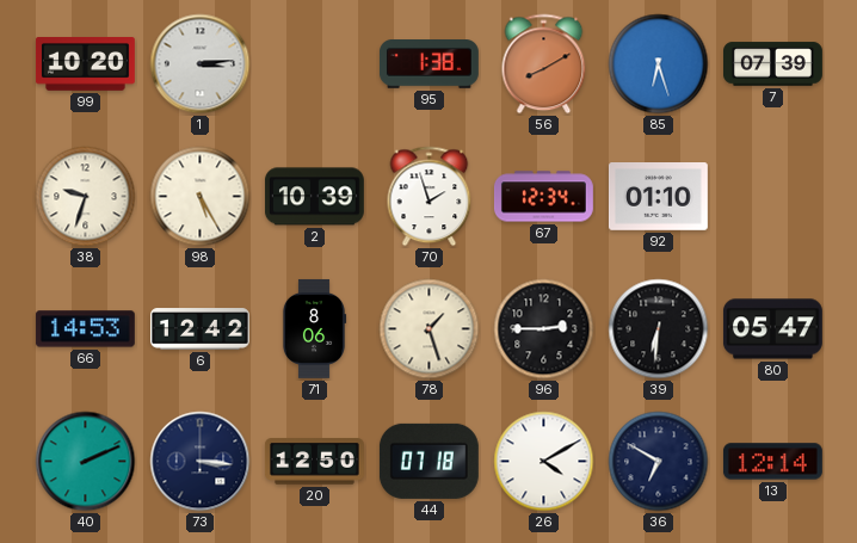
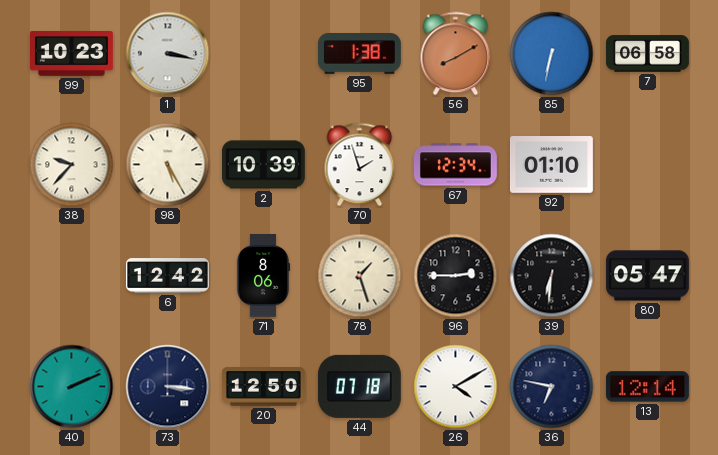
99: 10:20 -> 10:23
1: 3:14 -> 3:17
85: 6:27 -> 6:32
7: 07:39 -> 06:58
38: 9:33 -> 9:37
66: 14:53 -> none
36: 6:50 -> 6:47
